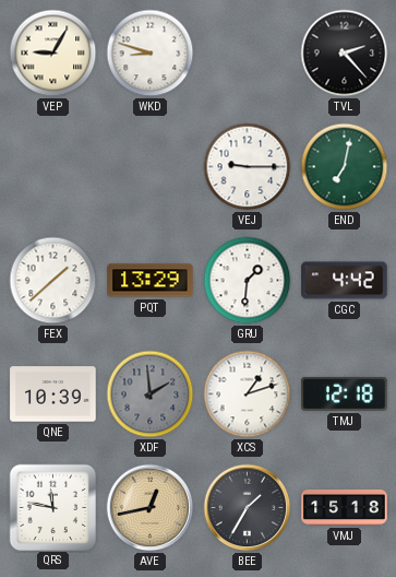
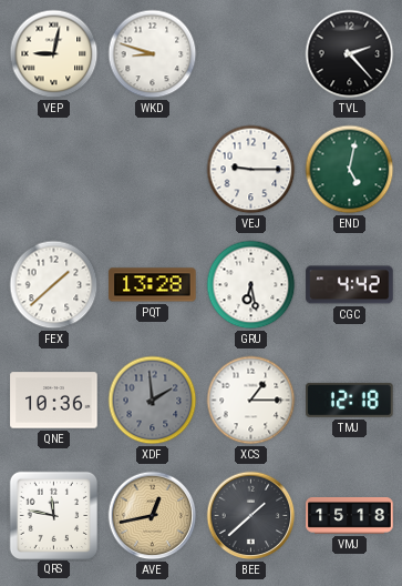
VEP: 9:05 -> 9:02
END: 7:02 -> 5:02
PQT: 13:29 -> 13:28
GRU: 1:31 -> 6:28
QNE: 10:39 -> 10:36
XCS: 1:12 -> 1:15
BEE: 1:35 -> 1:38
